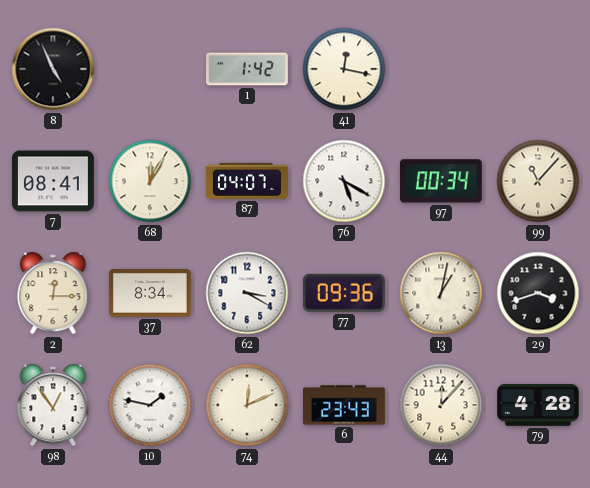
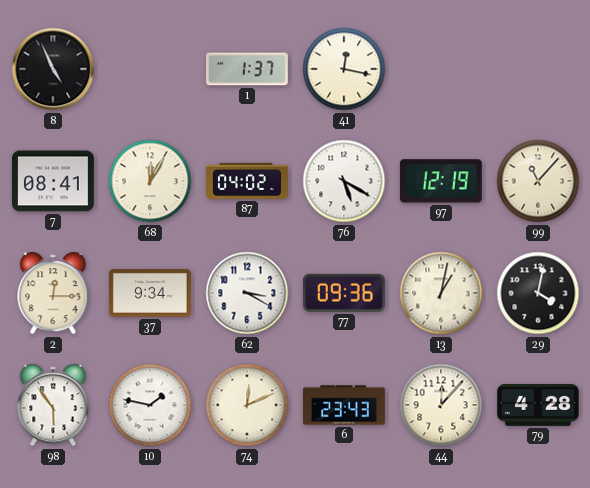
1: 1:42 -> 1:37
87: 04:07 -> 04:02
97: 00:34 -> 12:19
37: 8:34 -> 9:34
29: 3:42 -> 4:02
98: 12:54 -> 5:54
